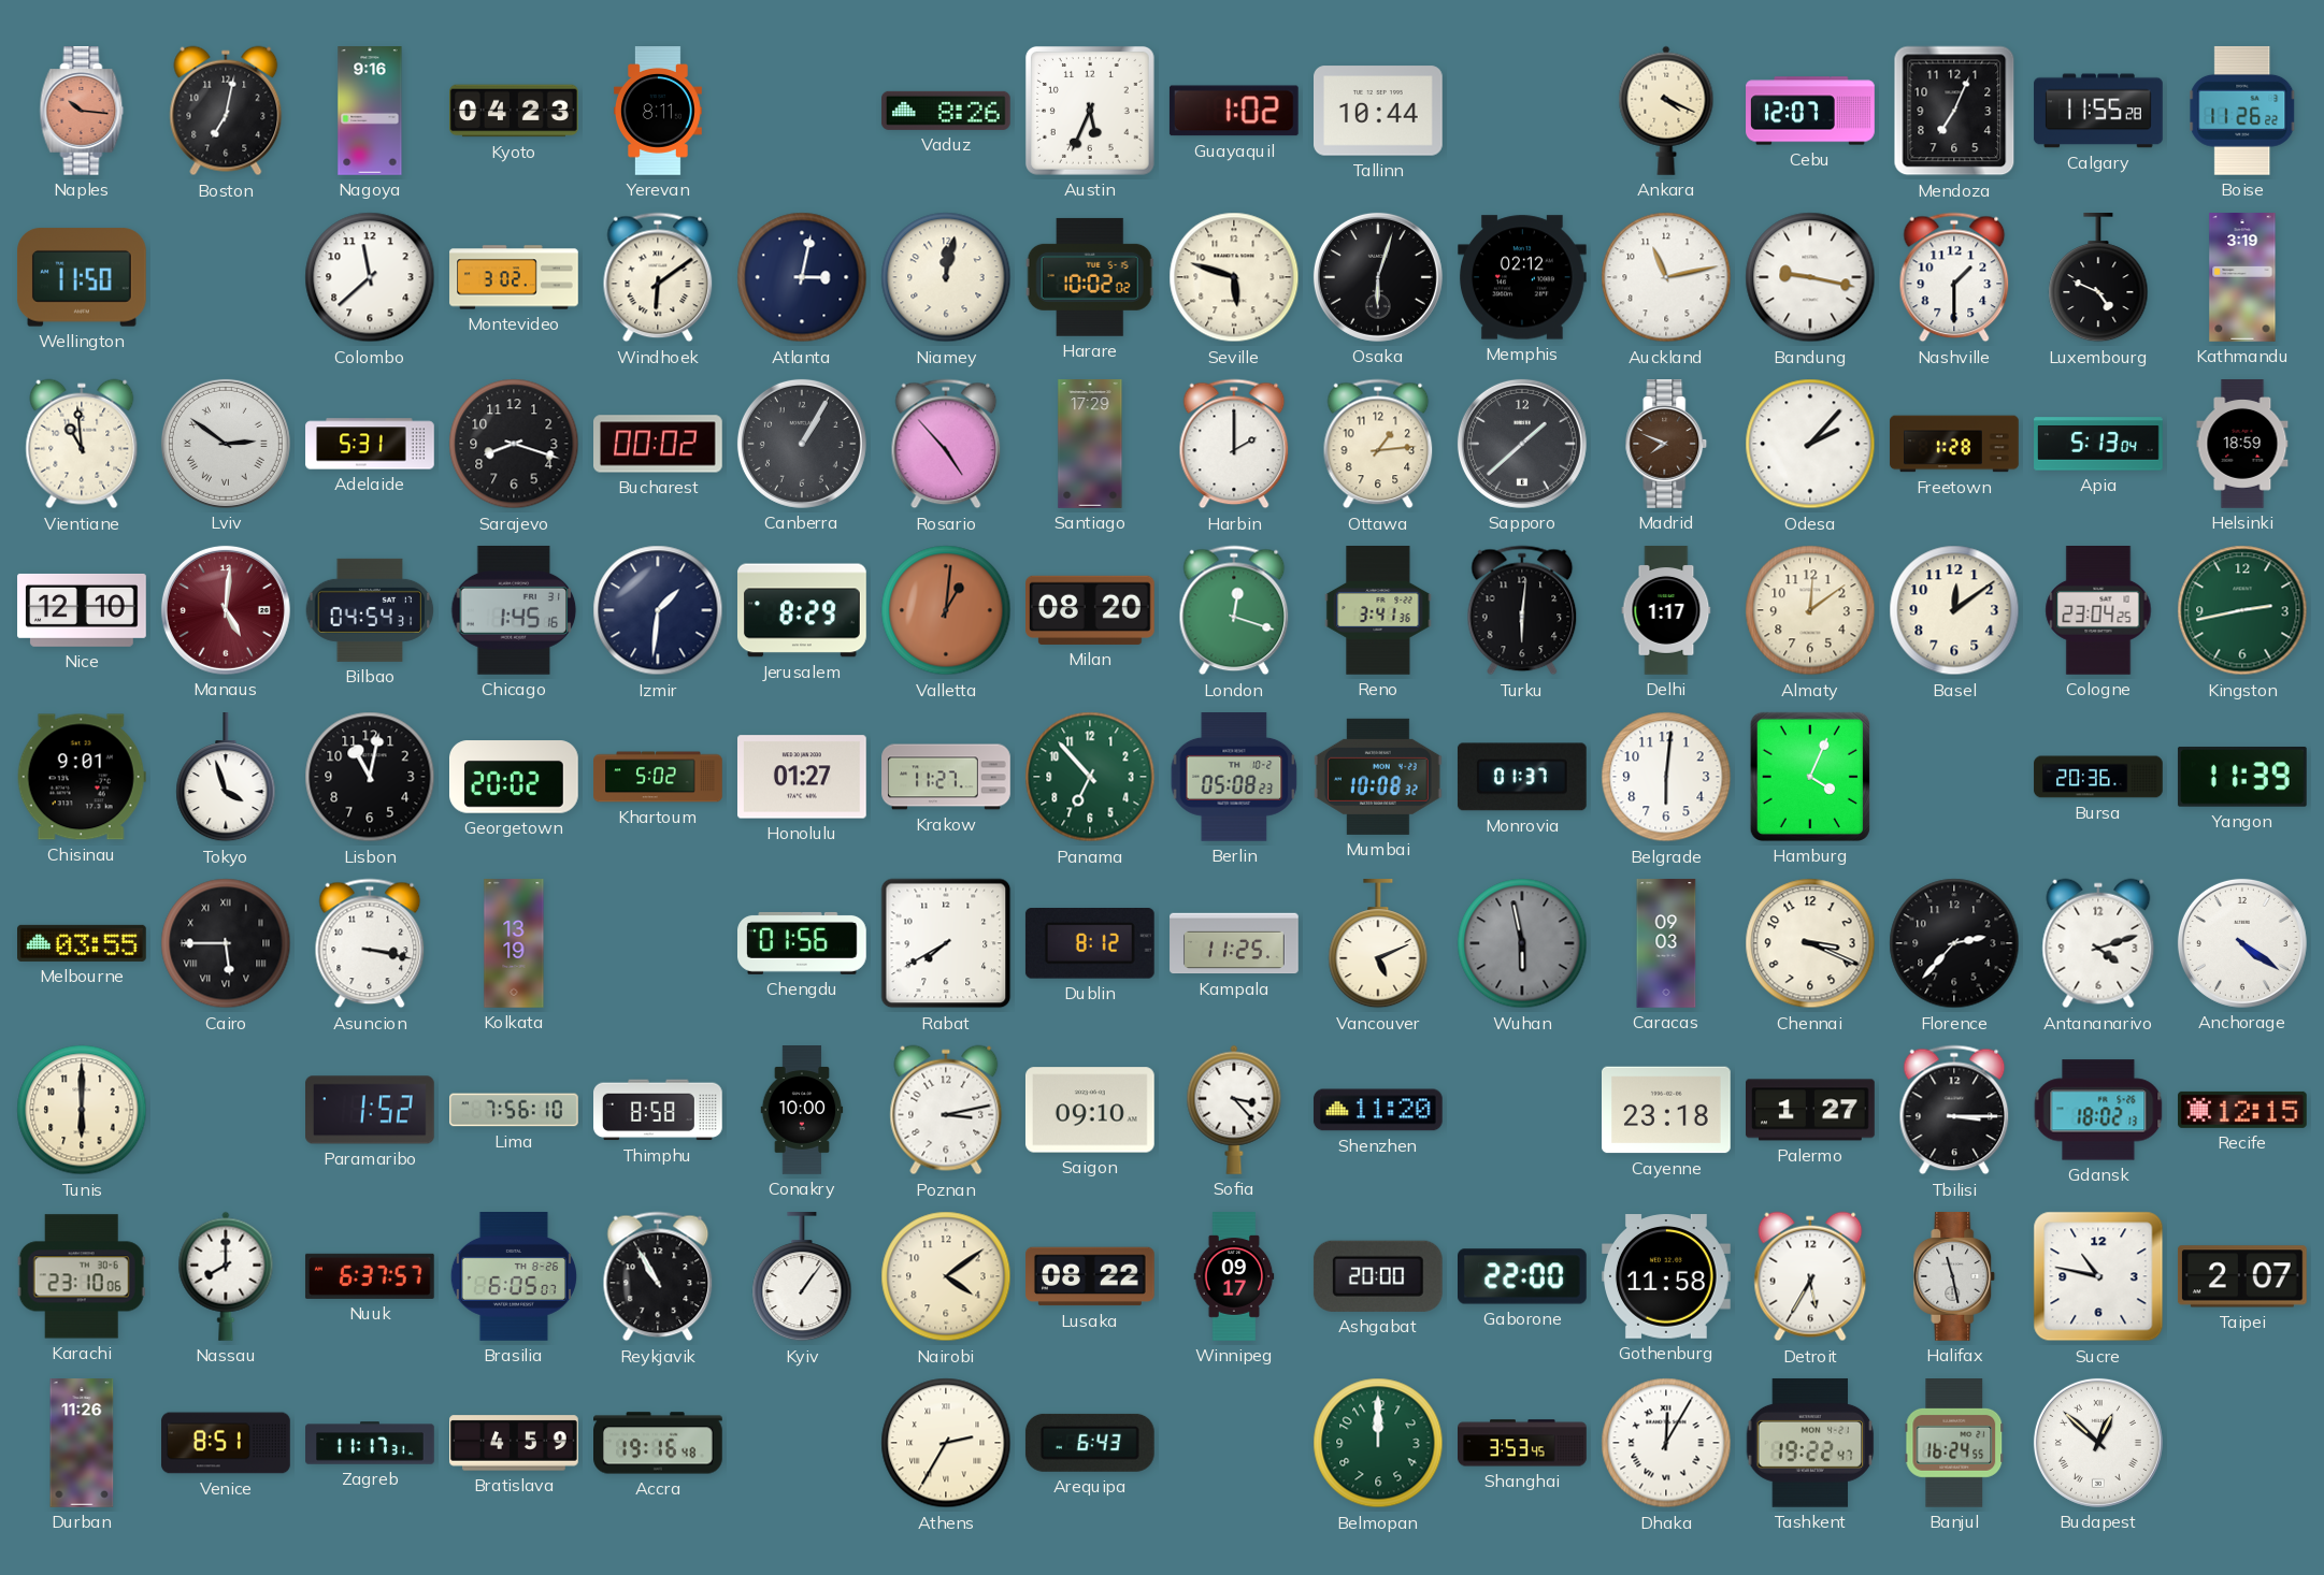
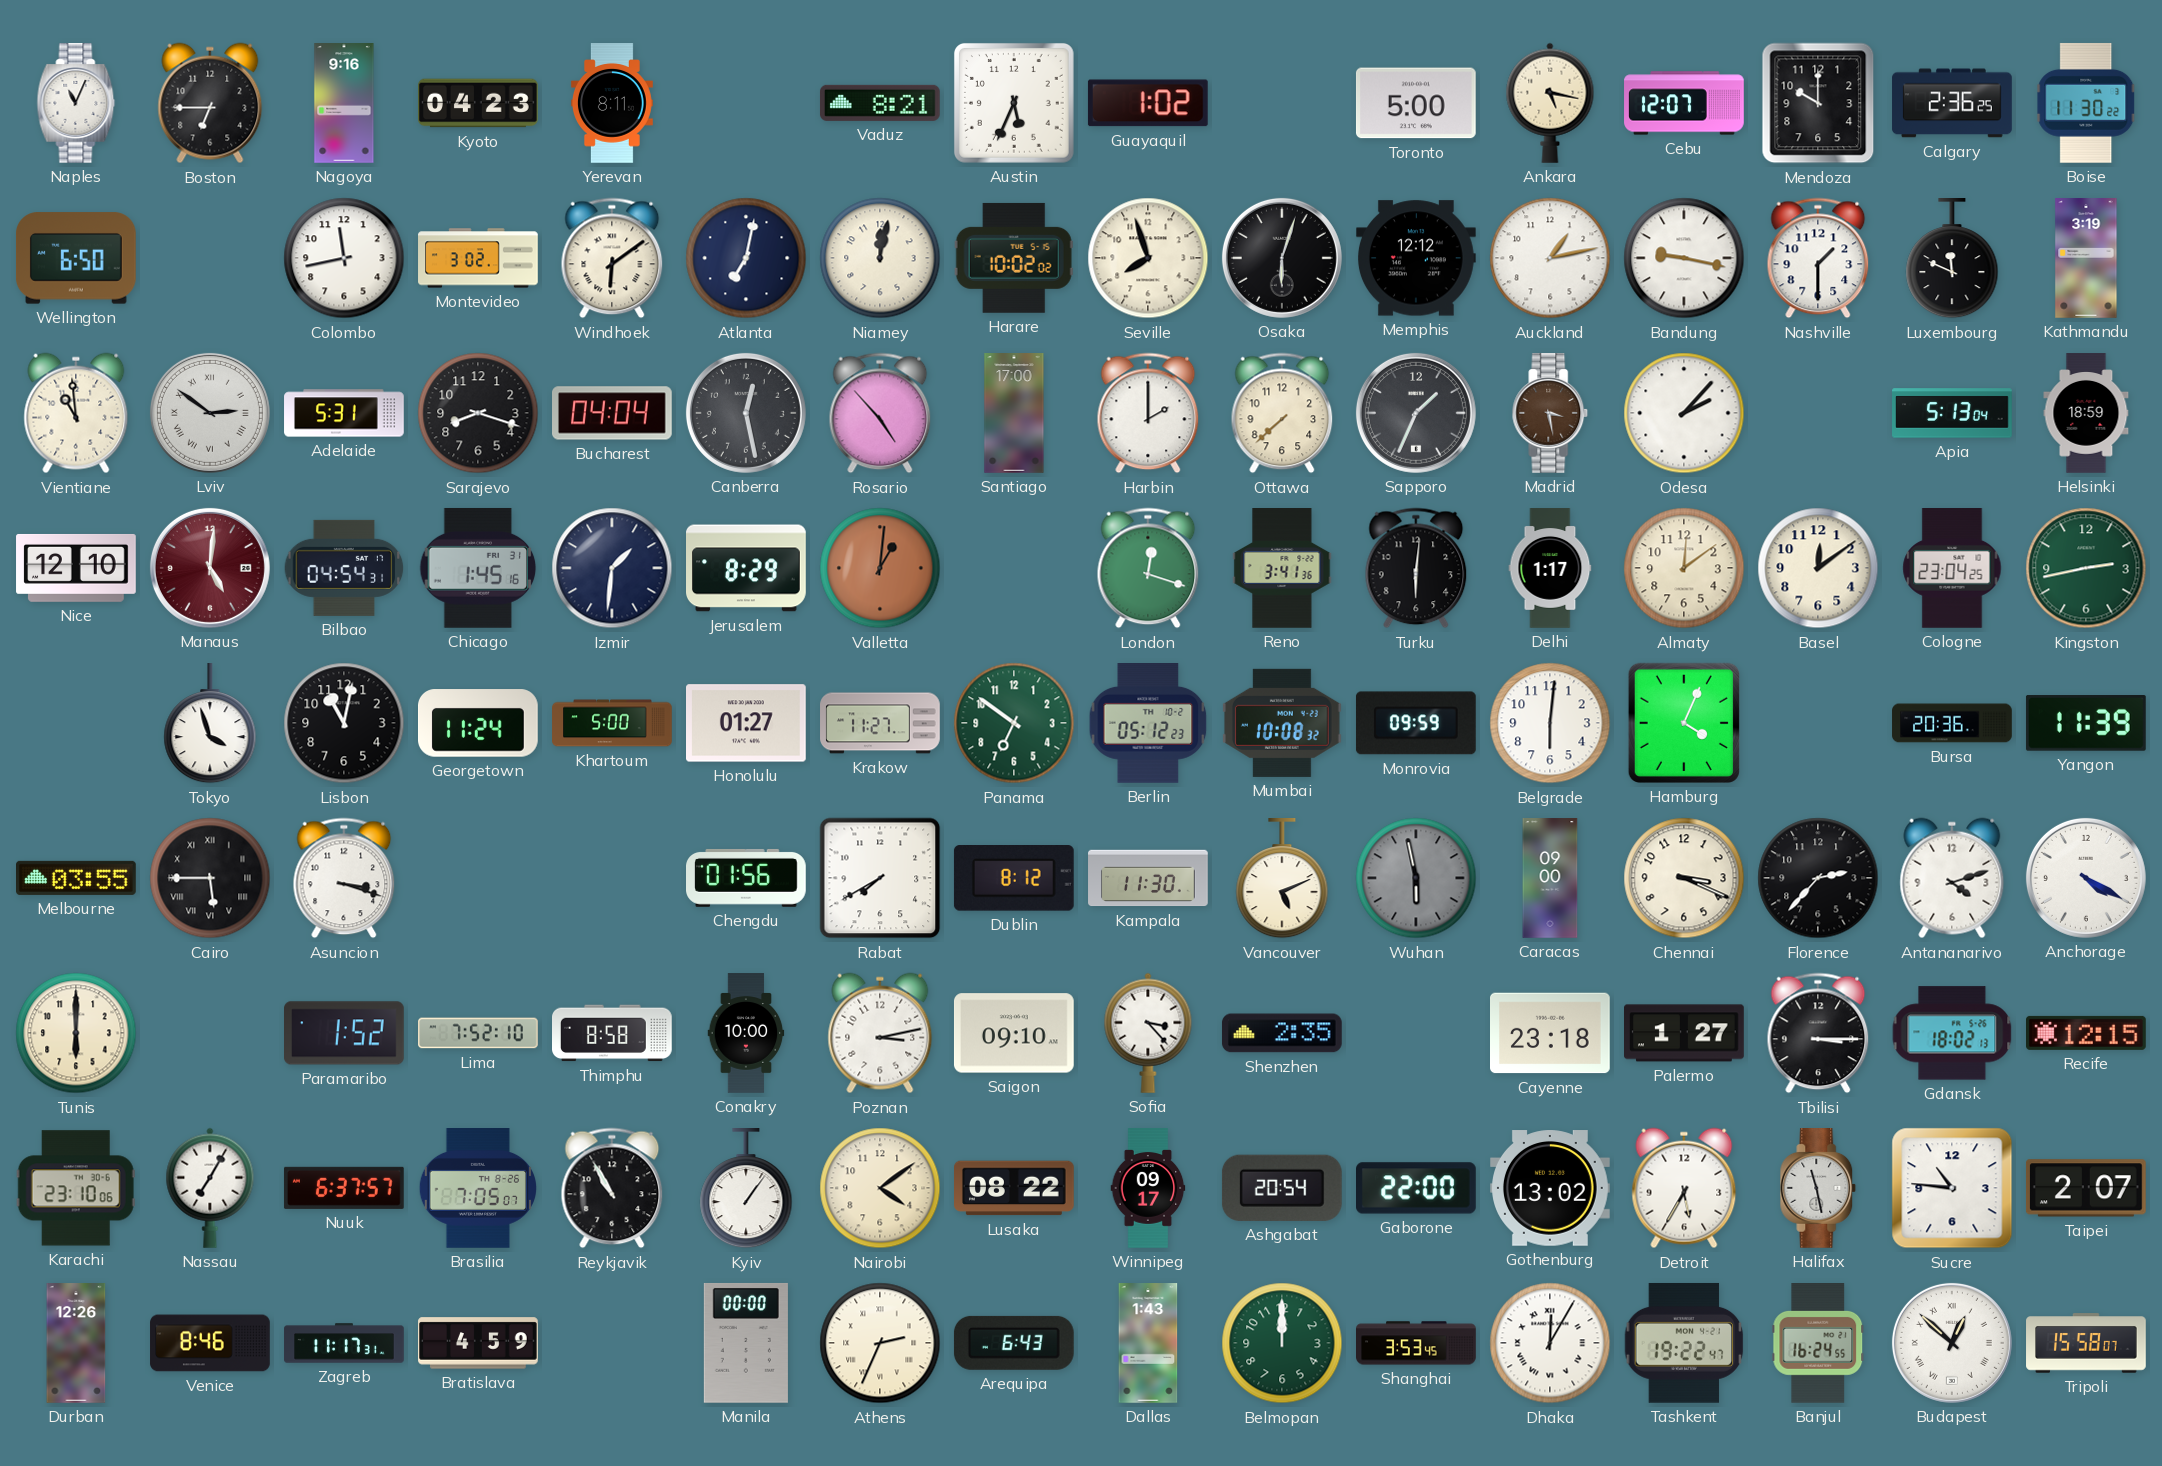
Naples: 10:16 -> 11:04
Naples dial: salmon -> white
Boston: 7:02 -> 6:45
Vaduz: 8:26 -> 8:21
Tallinn: 10:44 -> none
Toronto: none -> 5:00
Ankara: 4:19 -> 5:17
Mendoza: 7:04 -> 10:00
Calgary: 11:55 -> 2:36
Boise: 11:26 -> 11:30
Wellington: 11:50 -> 6:50
Colombo: 11:38 -> 11:43
Atlanta: 3:02 -> 7:02
Seville: 5:48 -> 7:57
Memphis: 02:12 -> 12:12
Auckland: 11:13 -> 1:13
Luxembourg: 4:49 -> 11:49
Bucharest: 00:02 -> 04:04
Canberra: 1:05 -> 12:28
Santiago: 17:29 -> 17:00
Ottawa: 1:14 -> 7:38
Sapporo: 1:38 -> 1:34
Madrid: 7:49 -> 3:28
Freetown: 1:28 -> none
Milan: 08:20 -> none
Chisinau: 9:01 -> none
Georgetown: 20:02 -> 11:24
Khartoum: 5:02 -> 5:00
Panama: 6:53 -> 6:51
Berlin: 05:08 -> 05:12
Monrovia: 01:37 -> 09:59
Asuncion: 3:17 -> 3:18
Kolkata: 13:19 -> none
Kampala: 11:25 -> 11:30
Caracas: 09:03 -> 09:00
Anchorage: 4:21 -> 4:20
Lima: 7:56 -> 7:52
Shenzhen: 11:20 -> 2:35
Nassau: 8:00 -> 7:05
Brasilia: 6:05 -> 7:05
Ashgabat: 20:00 -> 20:54
Gothenburg: 11:58 -> 13:02
Sucre: 10:47 -> 10:46
Durban: 11:26 -> 12:26
Venice: 8:51 -> 8:46
Accra: 19:16 -> none
Manila: none -> 00:00
Athens: 2:35 -> 2:34
Dallas: none -> 1:43
Tripoli: none -> 15:58
